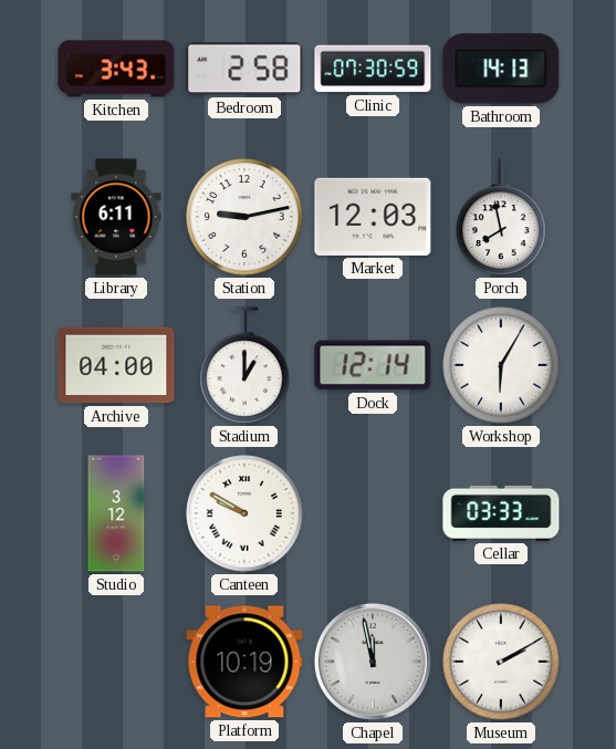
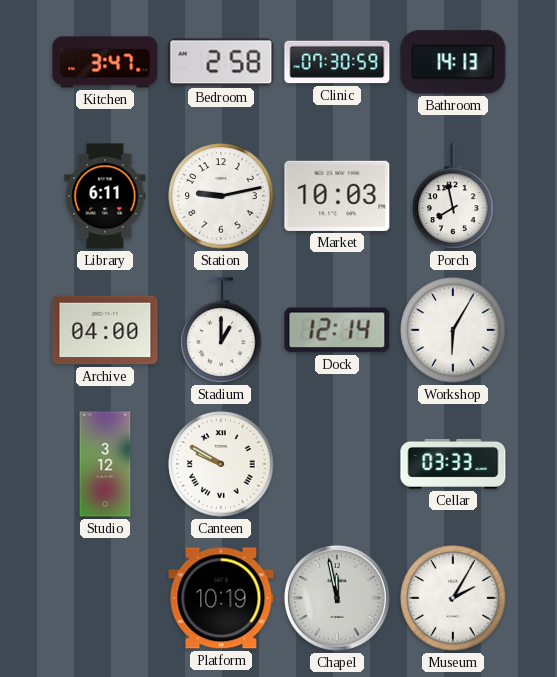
Kitchen: 3:43 -> 3:47
Market: 12:03 -> 10:03
Museum: 2:10 -> 2:05
